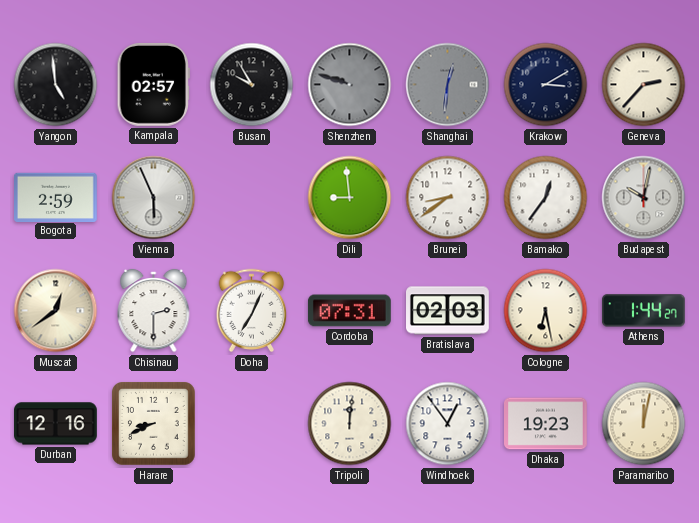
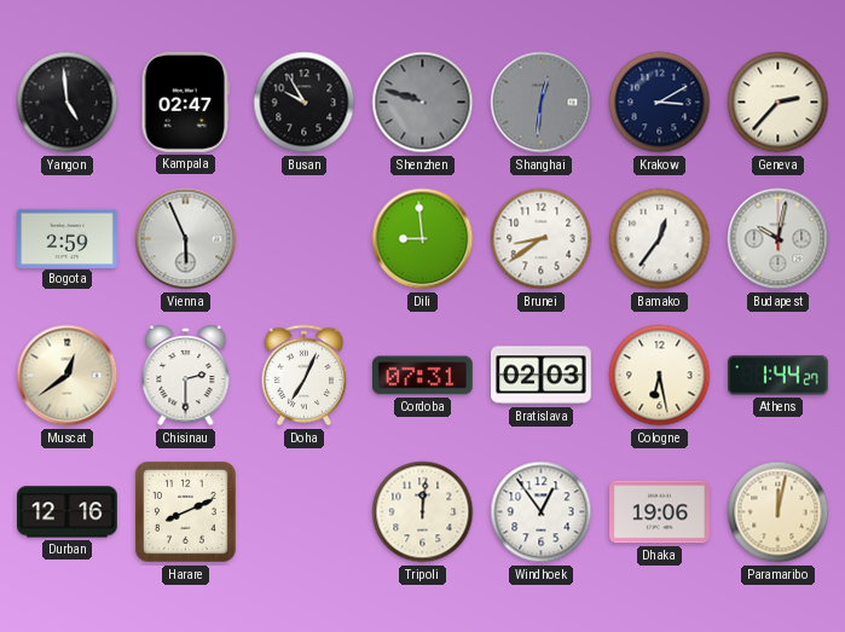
Kampala: 02:57 -> 02:47
Harare: 8:41 -> 8:11
Dhaka: 19:23 -> 19:06
